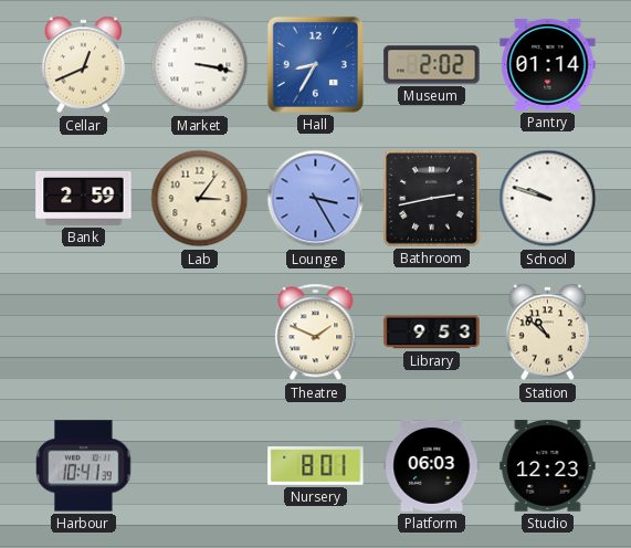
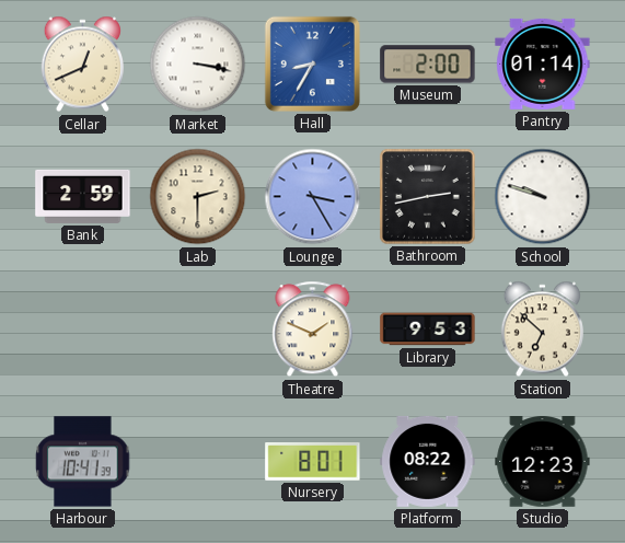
Museum: 2:02 -> 2:00
Lab: 3:06 -> 2:30
Station: 10:52 -> 6:52
Platform: 06:03 -> 08:22
